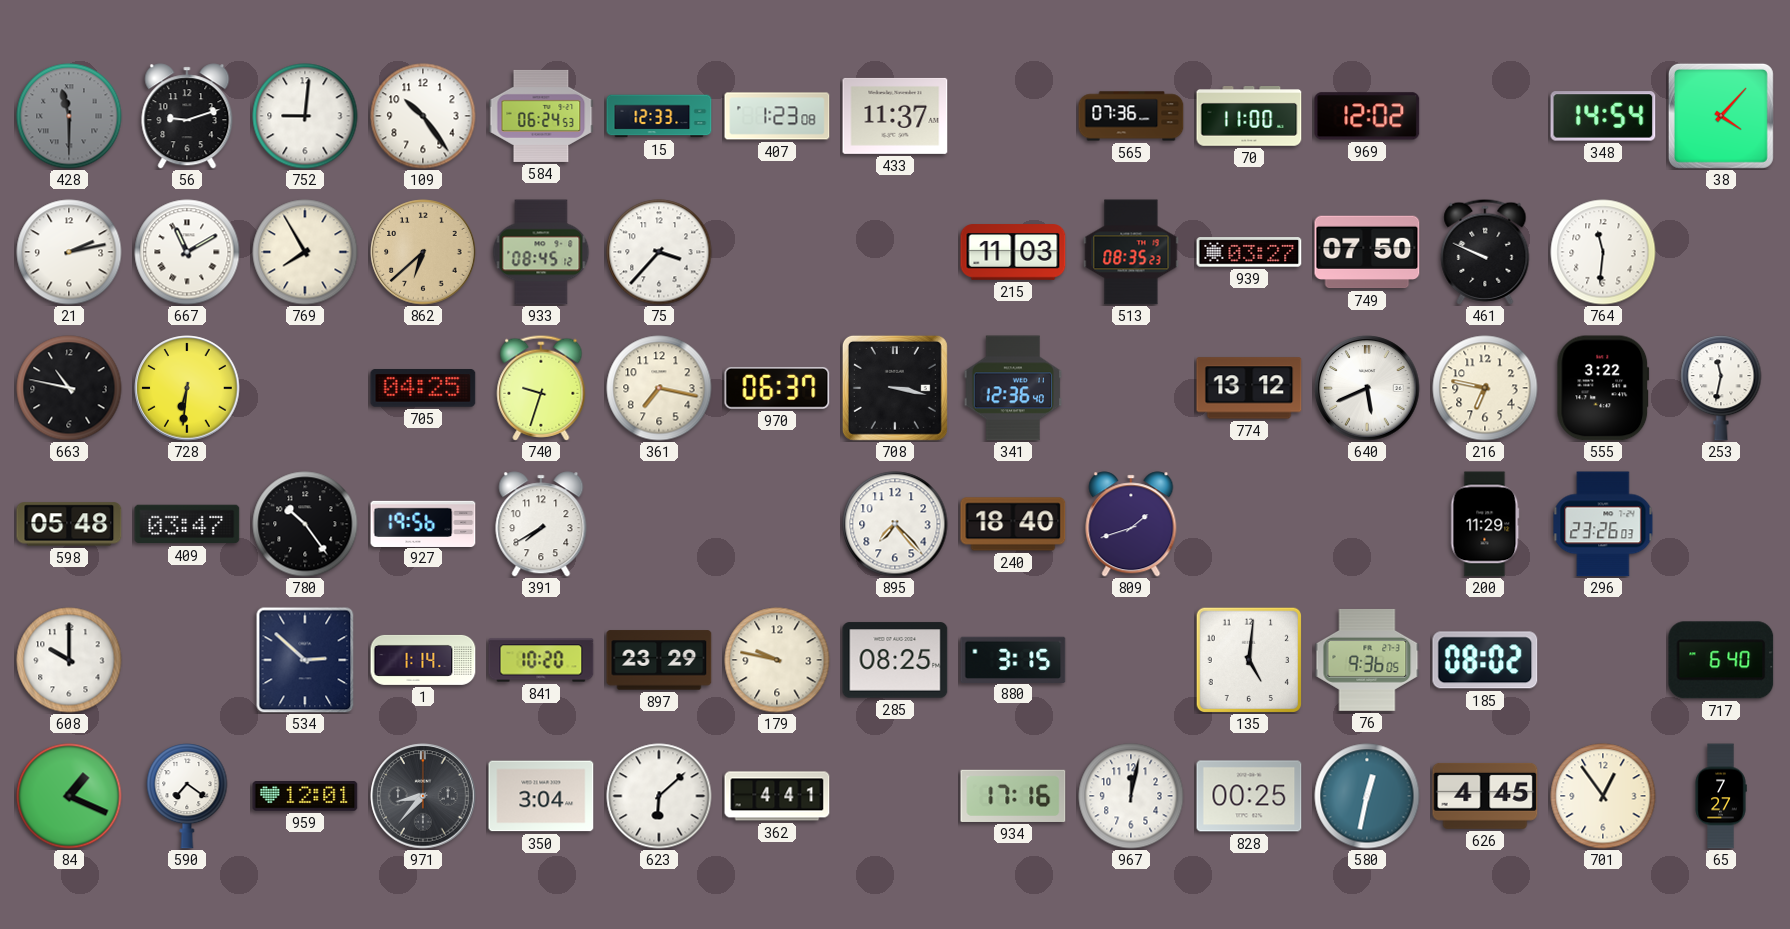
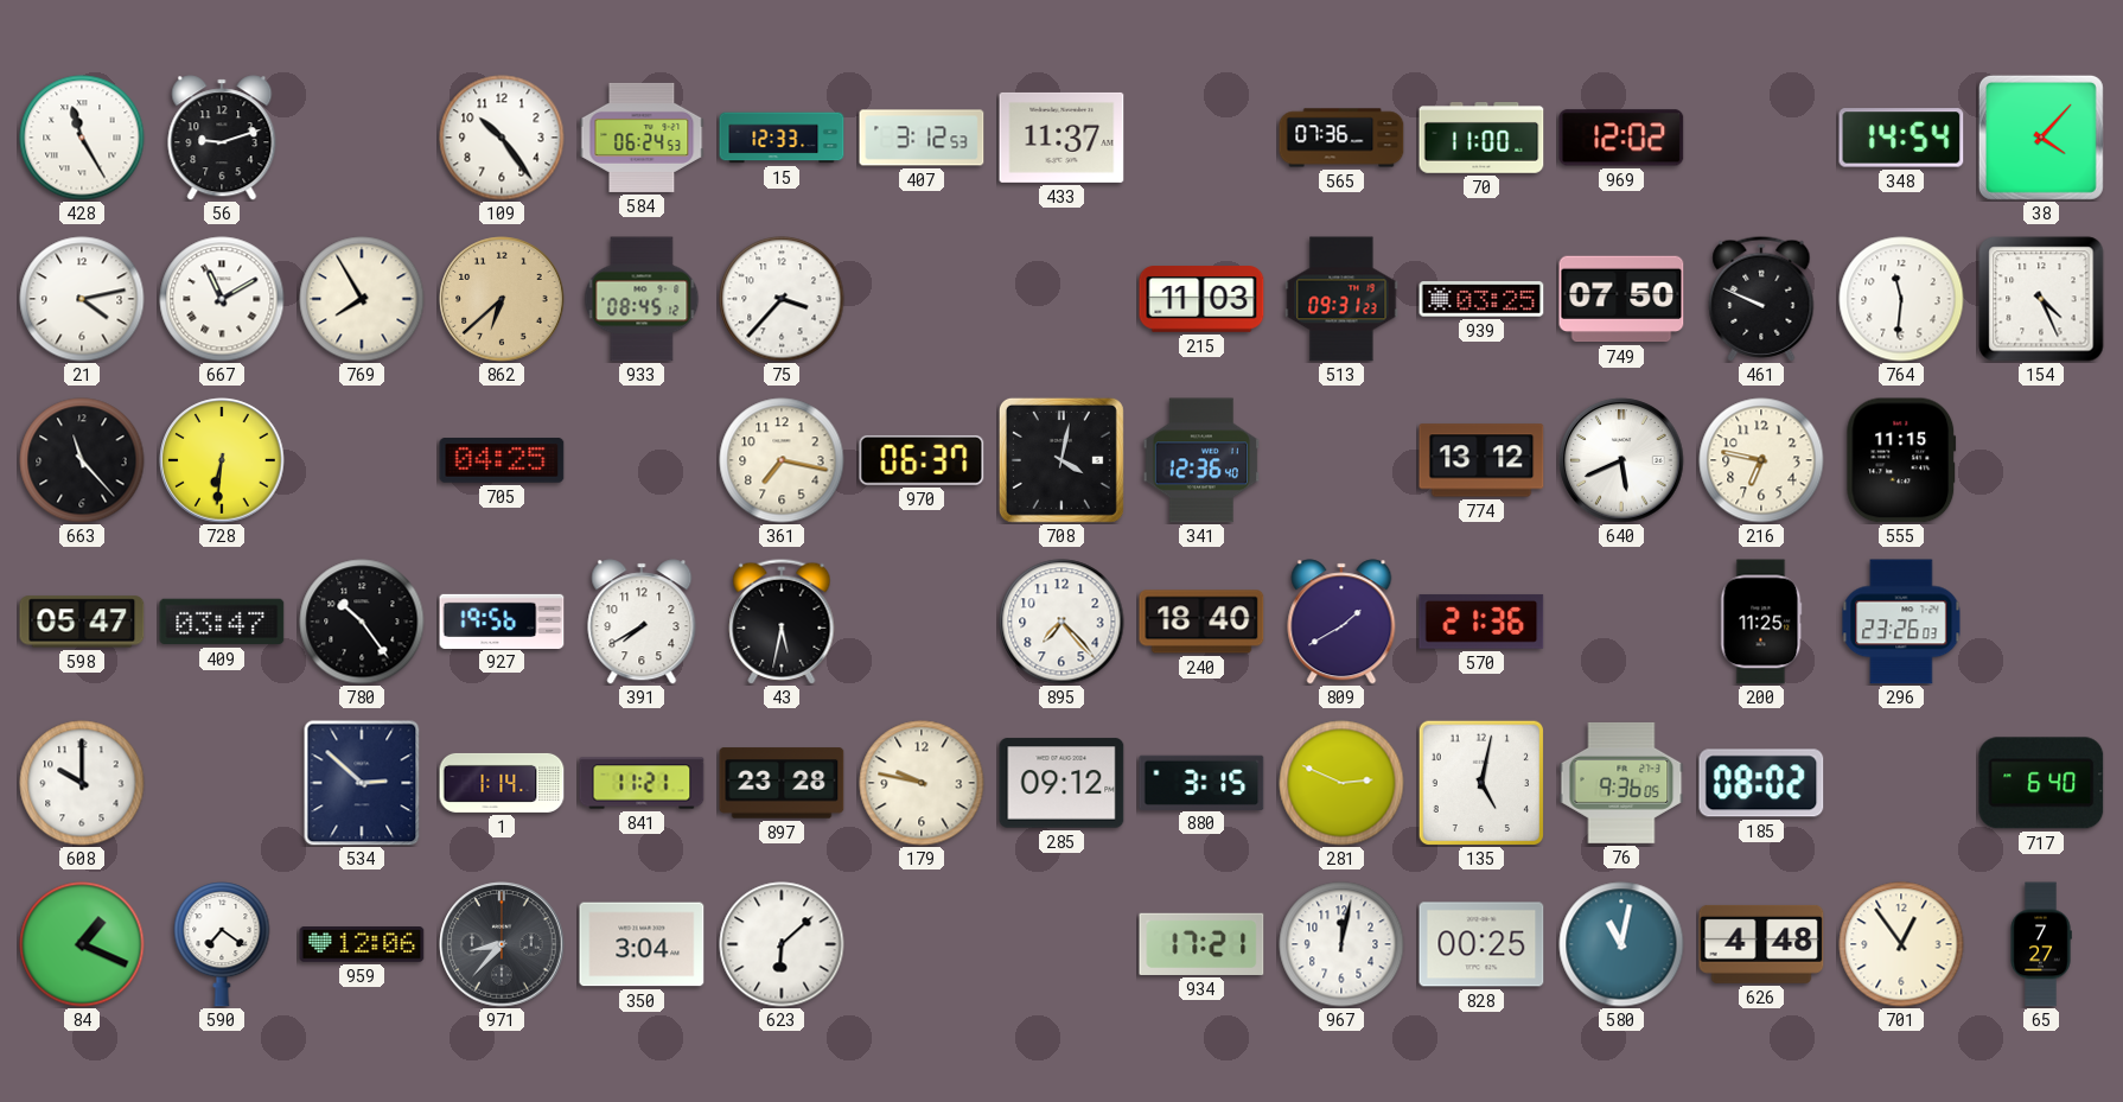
428: 11:30 -> 11:25
428 dial: grey -> white
752: 9:01 -> none
407: 1:23 -> 3:12
21: 2:13 -> 4:13
513: 08:35 -> 09:31
939: 03:27 -> 03:25
154: none -> 4:26
663: 10:47 -> 11:23
740: 9:33 -> none
708: 3:17 -> 4:02
555: 3:22 -> 11:15
253: 11:32 -> none
598: 05:48 -> 05:47
43: none -> 5:32
809: 1:42 -> 1:40
570: none -> 21:36
200: 11:29 -> 11:25
841: 10:20 -> 11:21
897: 23:29 -> 23:28
285: 08:25 -> 09:12
281: none -> 2:49
135: 5:01 -> 5:02
959: 12:01 -> 12:06
362: 4:41 -> none
934: 17:16 -> 17:21
580: 12:32 -> 11:02
626: 4:45 -> 4:48
